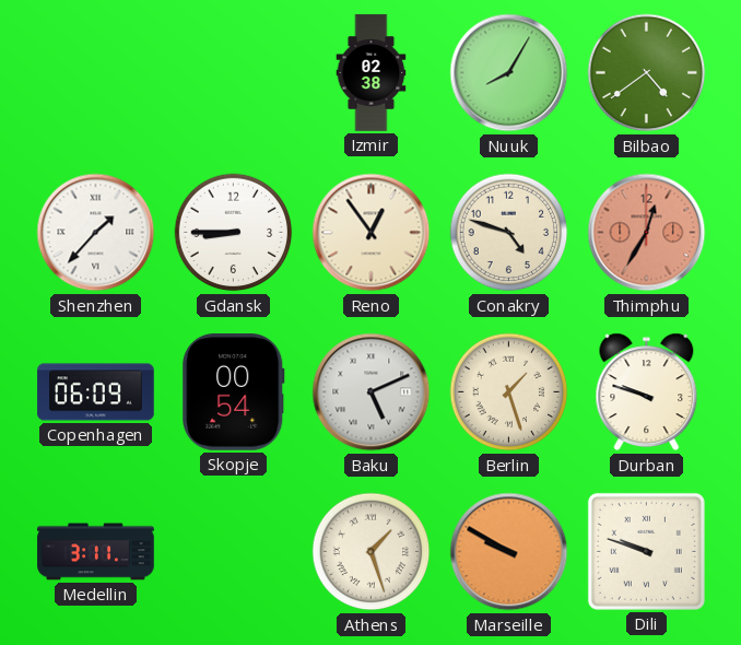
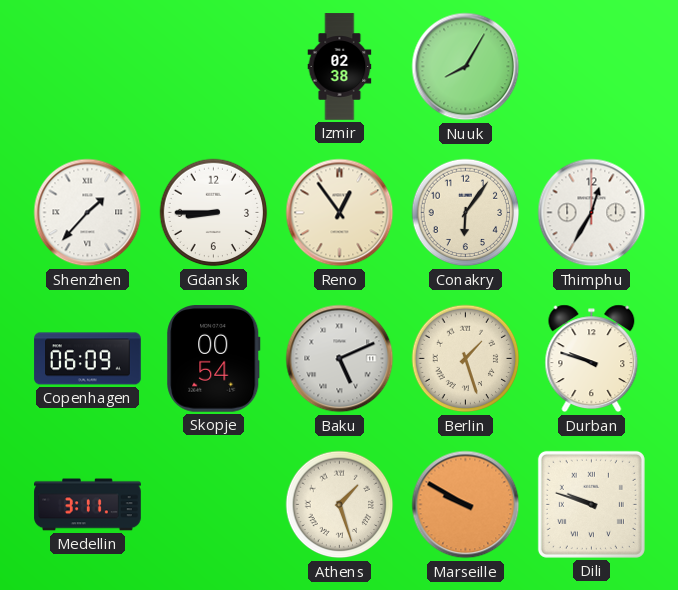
Bilbao: 4:39 -> none
Conakry: 4:48 -> 6:06
Thimphu dial: salmon -> white
